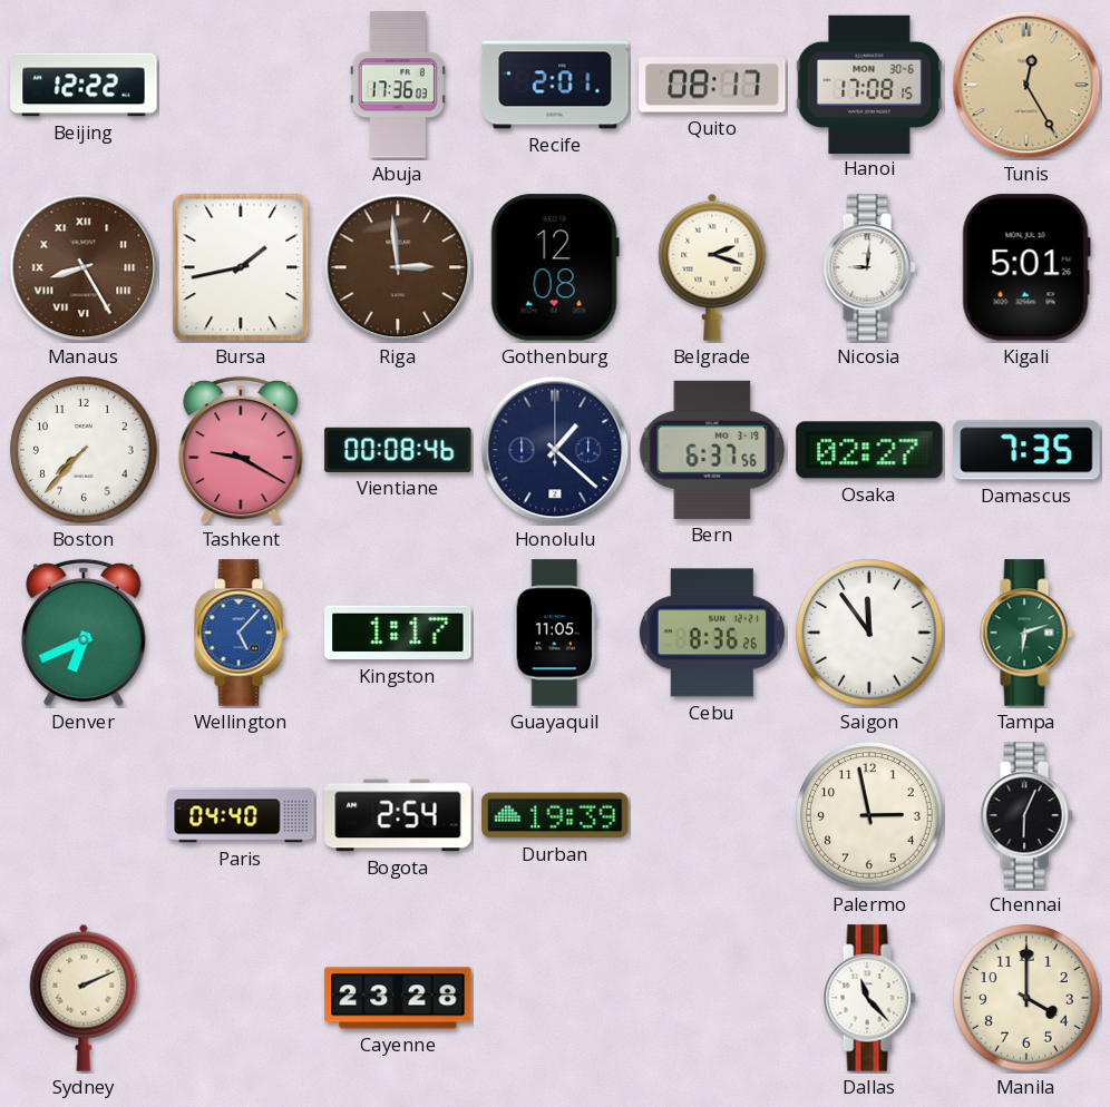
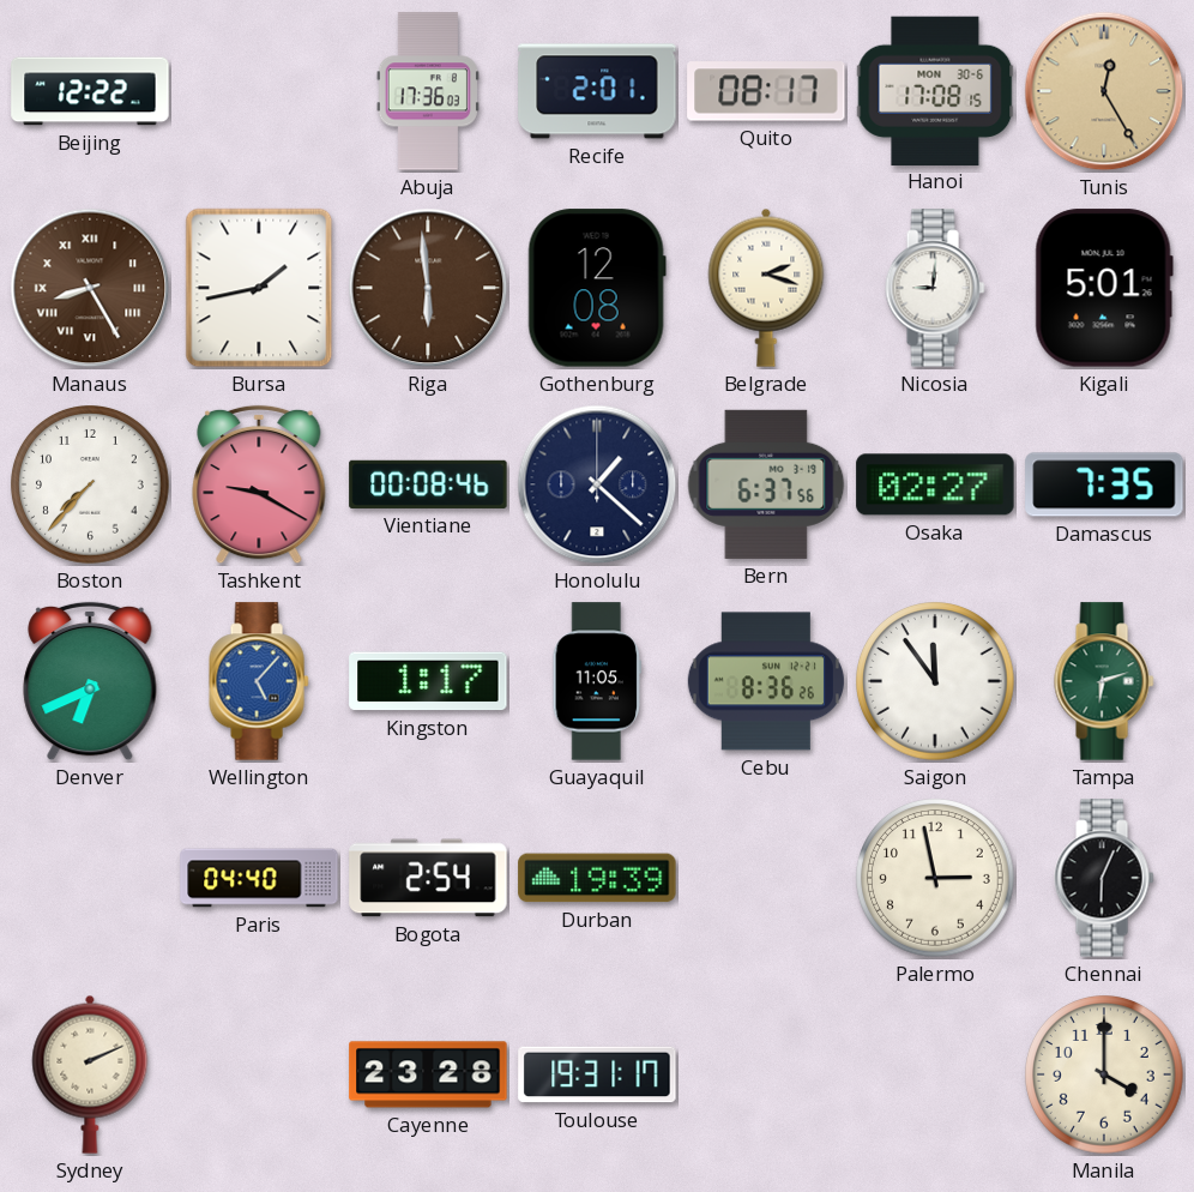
Riga: 2:59 -> 5:59
Toulouse: none -> 19:31
Dallas: 11:23 -> none
